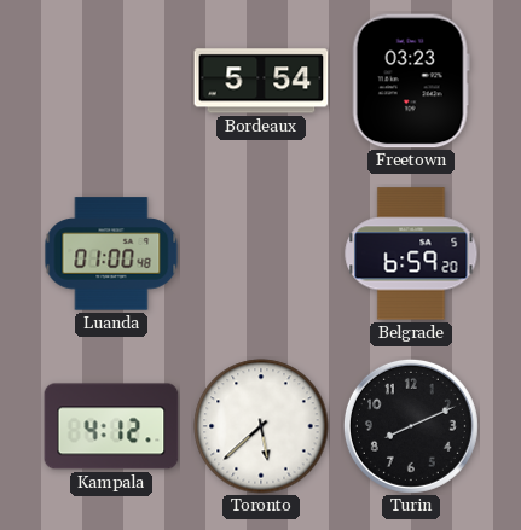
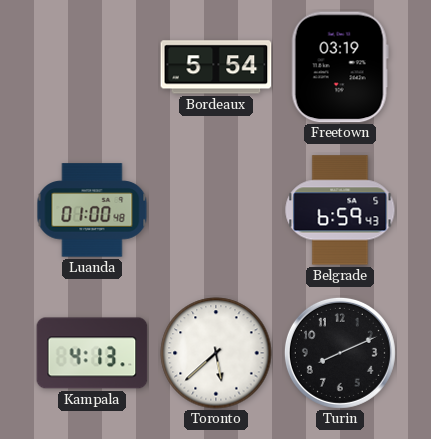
Freetown: 03:23 -> 03:19
Belgrade: 6:59:20 -> 6:59:43
Kampala: 4:12 -> 4:13
